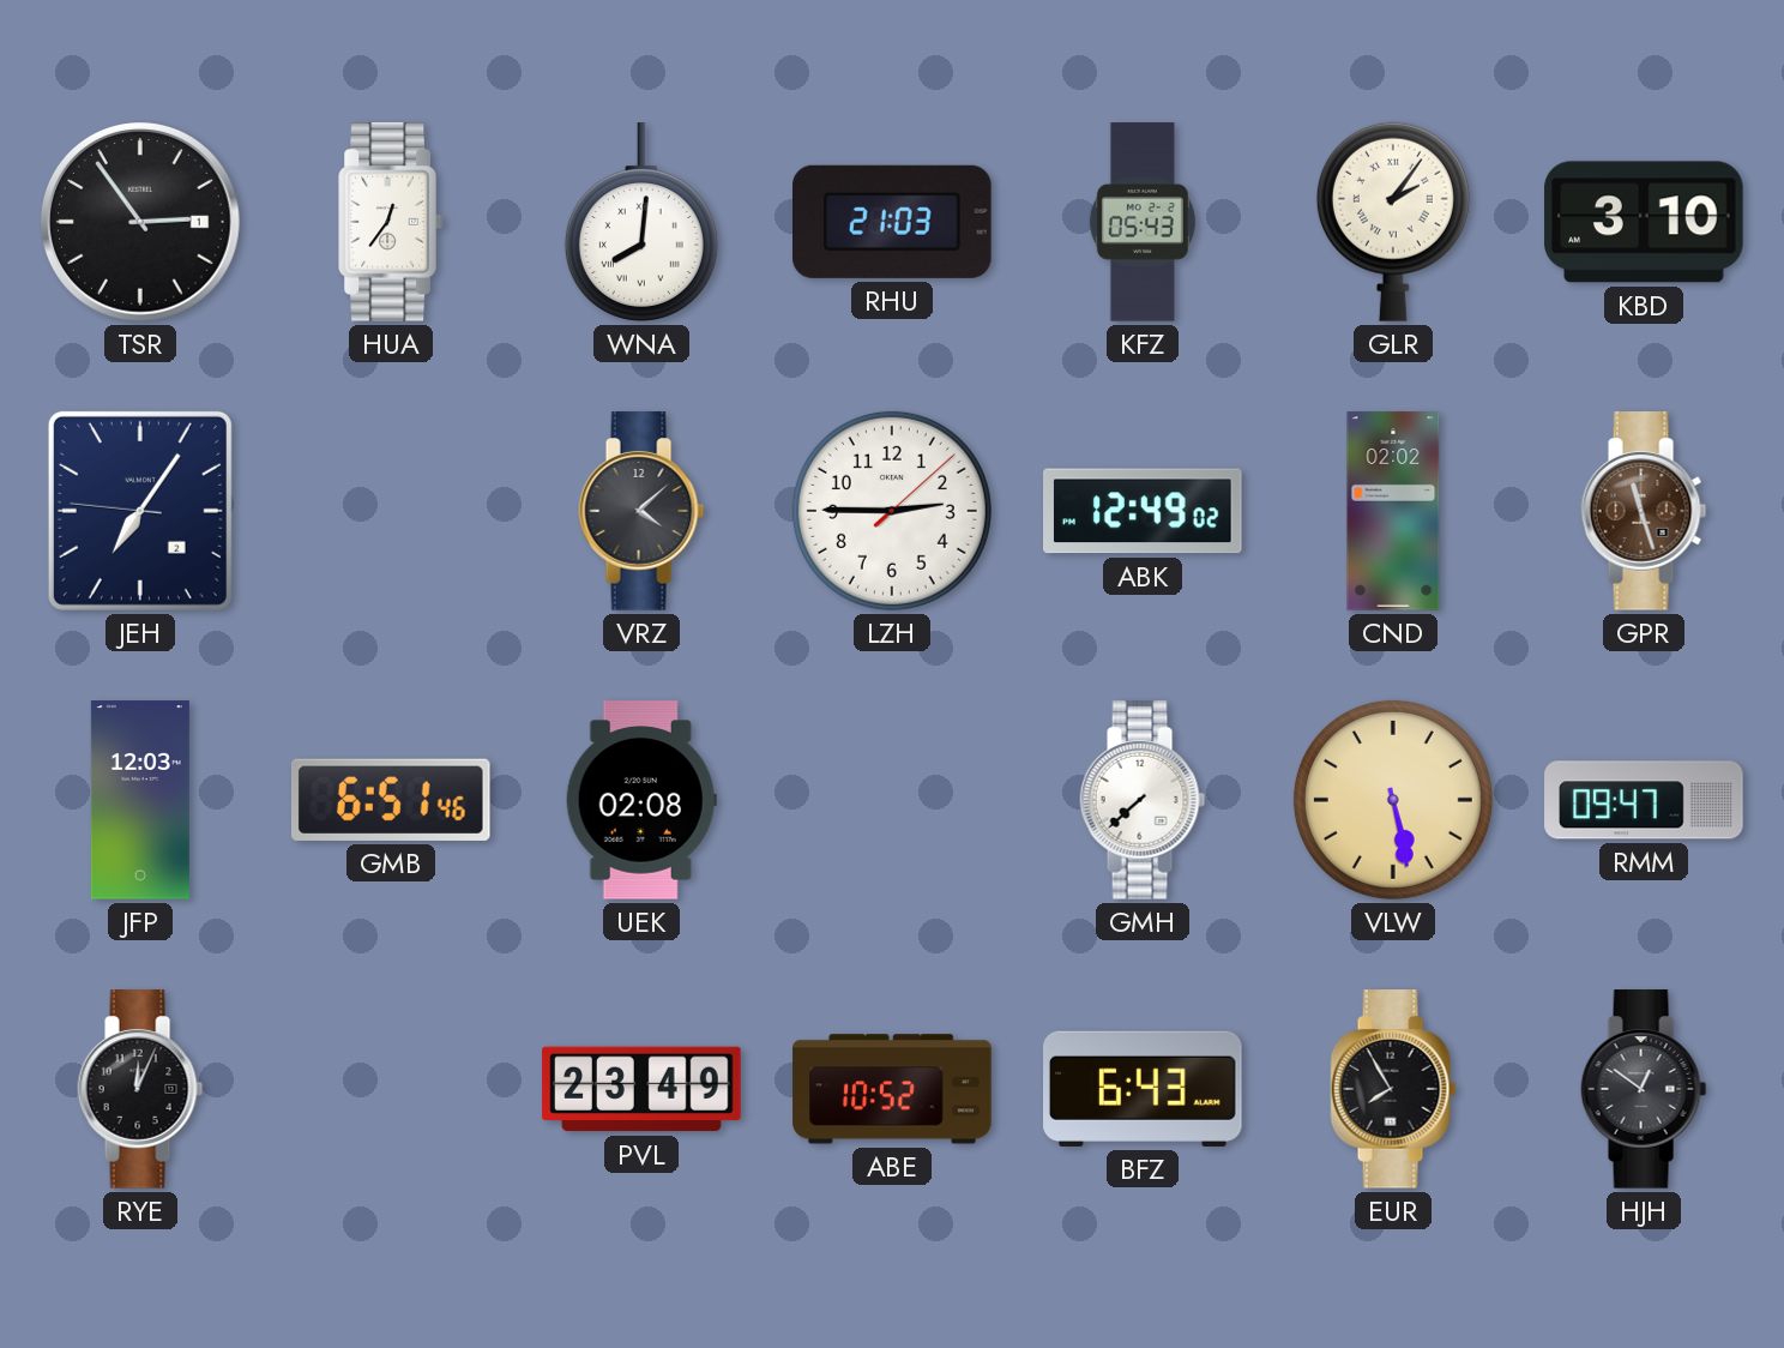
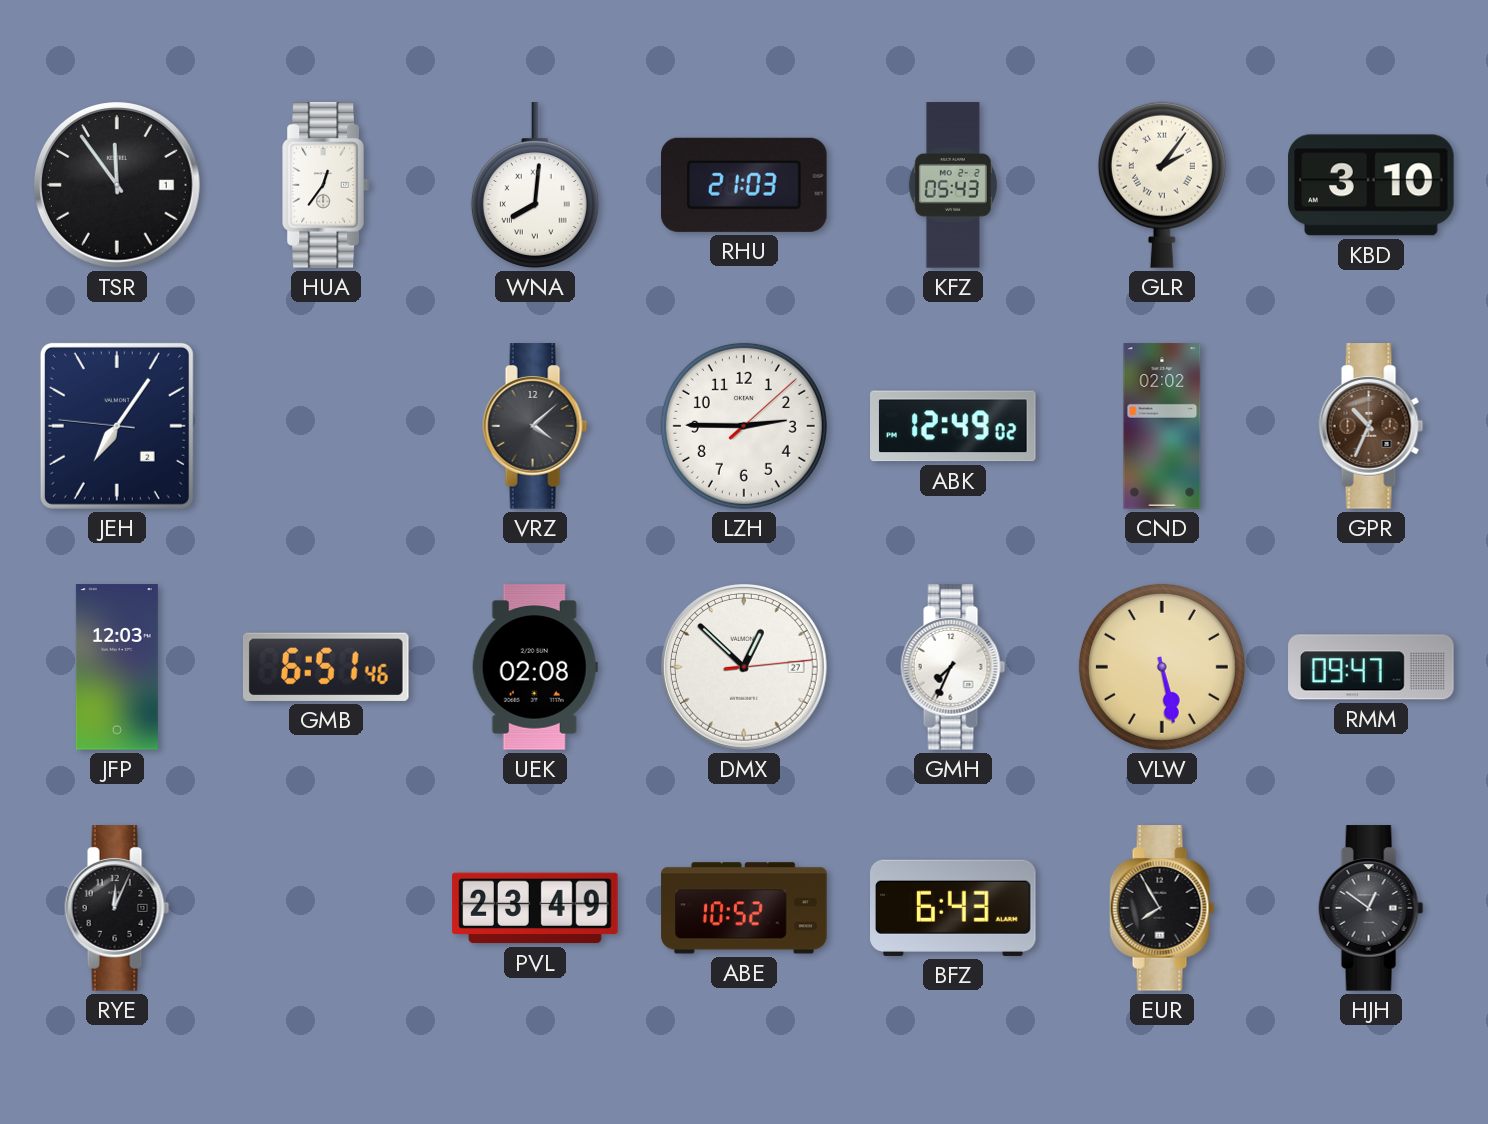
TSR: 2:54 -> 11:54
GPR: 11:27 -> 10:34
DMX: none -> 12:52
GMH: 7:38 -> 7:34
